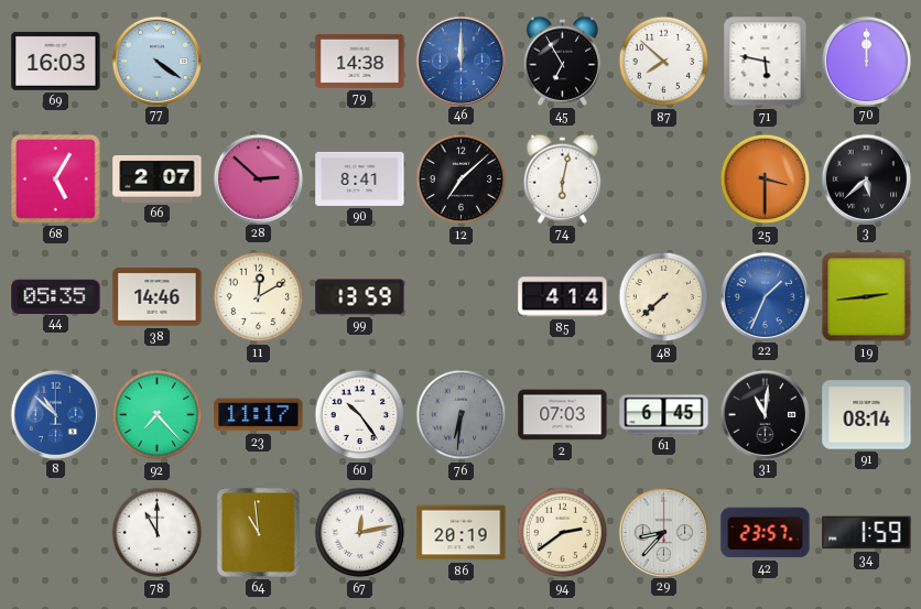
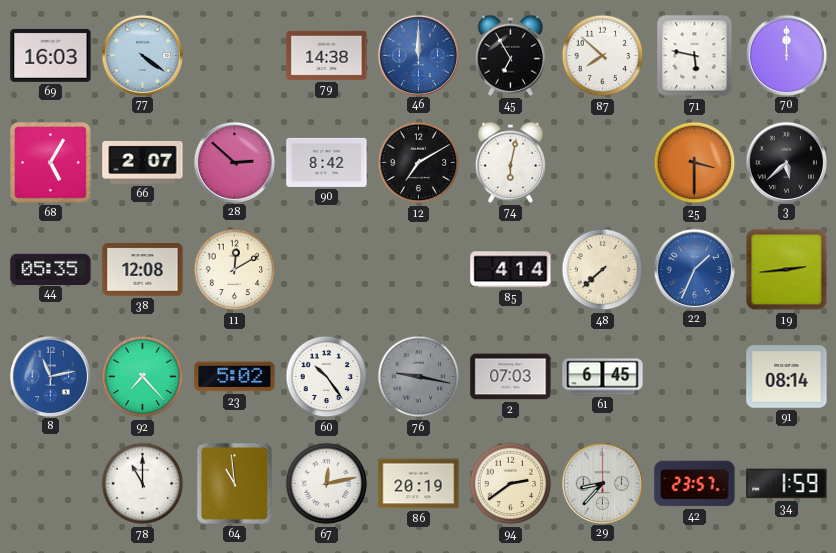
90: 8:41 -> 8:42
12: 7:08 -> 7:10
38: 14:46 -> 12:08
99: 13:59 -> none
8: 10:52 -> 11:13
23: 11:17 -> 5:02
76: 6:31 -> 9:17
31: 11:01 -> none
